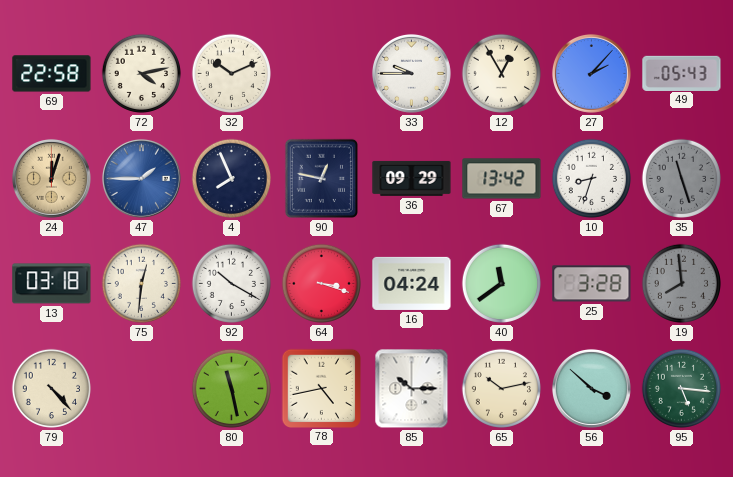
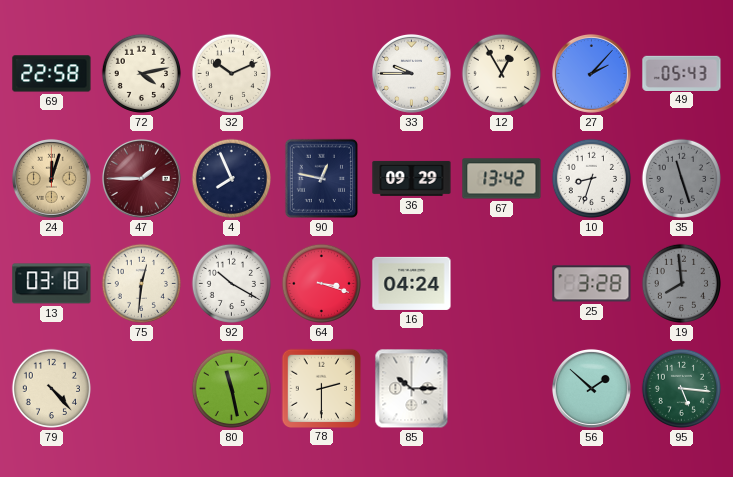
47 dial: blue -> burgundy
40: 11:39 -> none
78: 4:43 -> 2:30
65: 10:13 -> none
56: 3:52 -> 1:52
